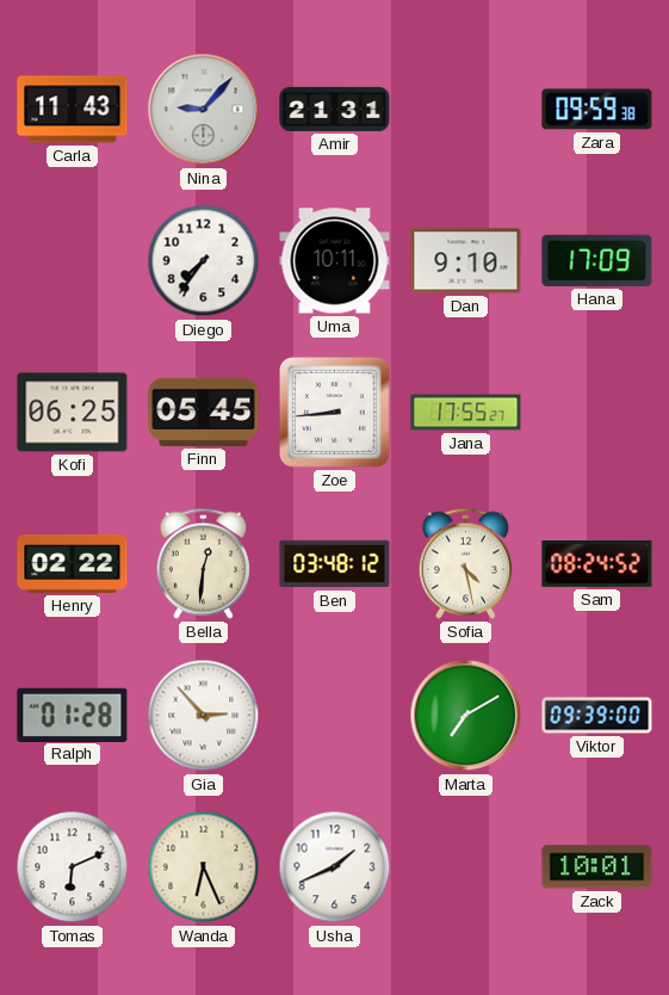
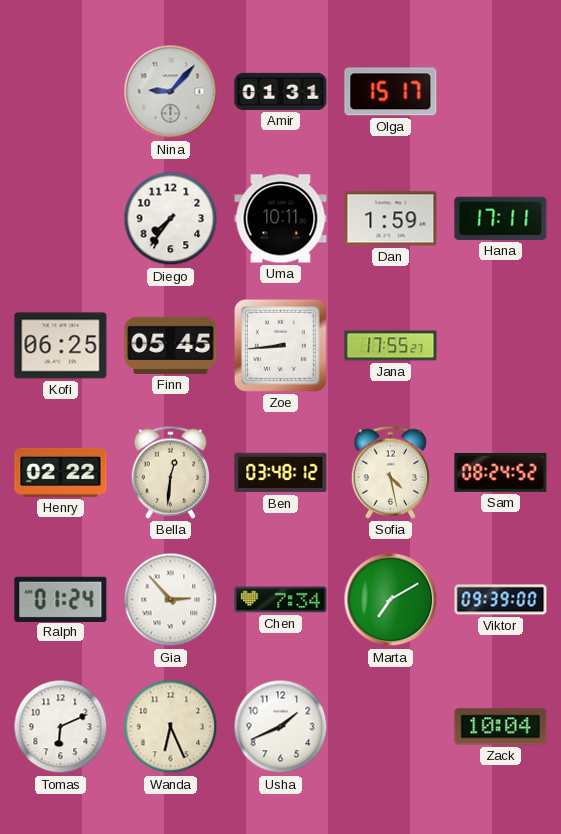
Carla: 11:43 -> none
Amir: 21:31 -> 01:31
Olga: none -> 15:17
Zara: 09:59 -> none
Dan: 9:10 -> 1:59
Hana: 17:09 -> 17:11
Ralph: 01:28 -> 01:24
Chen: none -> 7:34
Zack: 10:01 -> 10:04
